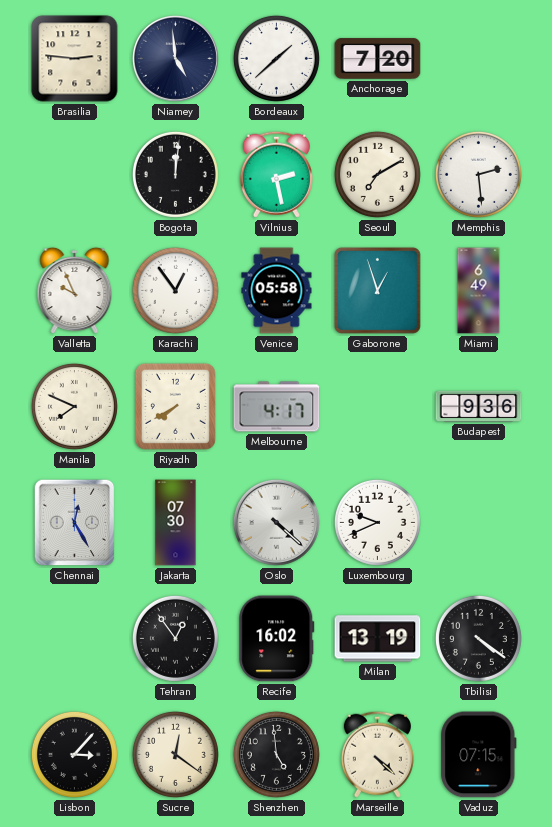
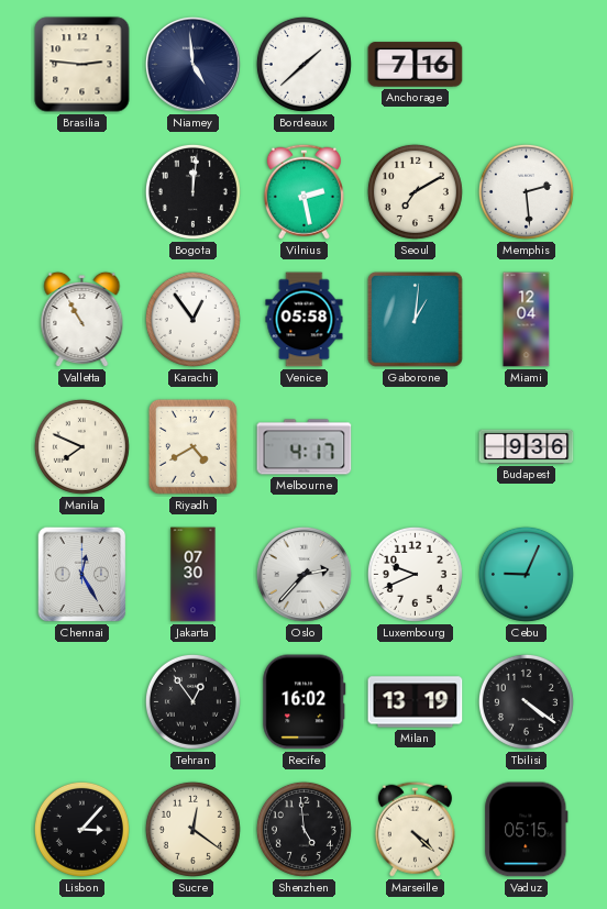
Anchorage: 7:20 -> 7:16
Valletta: 9:56 -> 10:55
Gaborone: 12:57 -> 1:01
Miami: 6:49 -> 12:04
Riyadh: 7:40 -> 4:40
Oslo: 4:22 -> 2:37
Cebu: none -> 9:04
Vaduz: 07:15 -> 05:15
